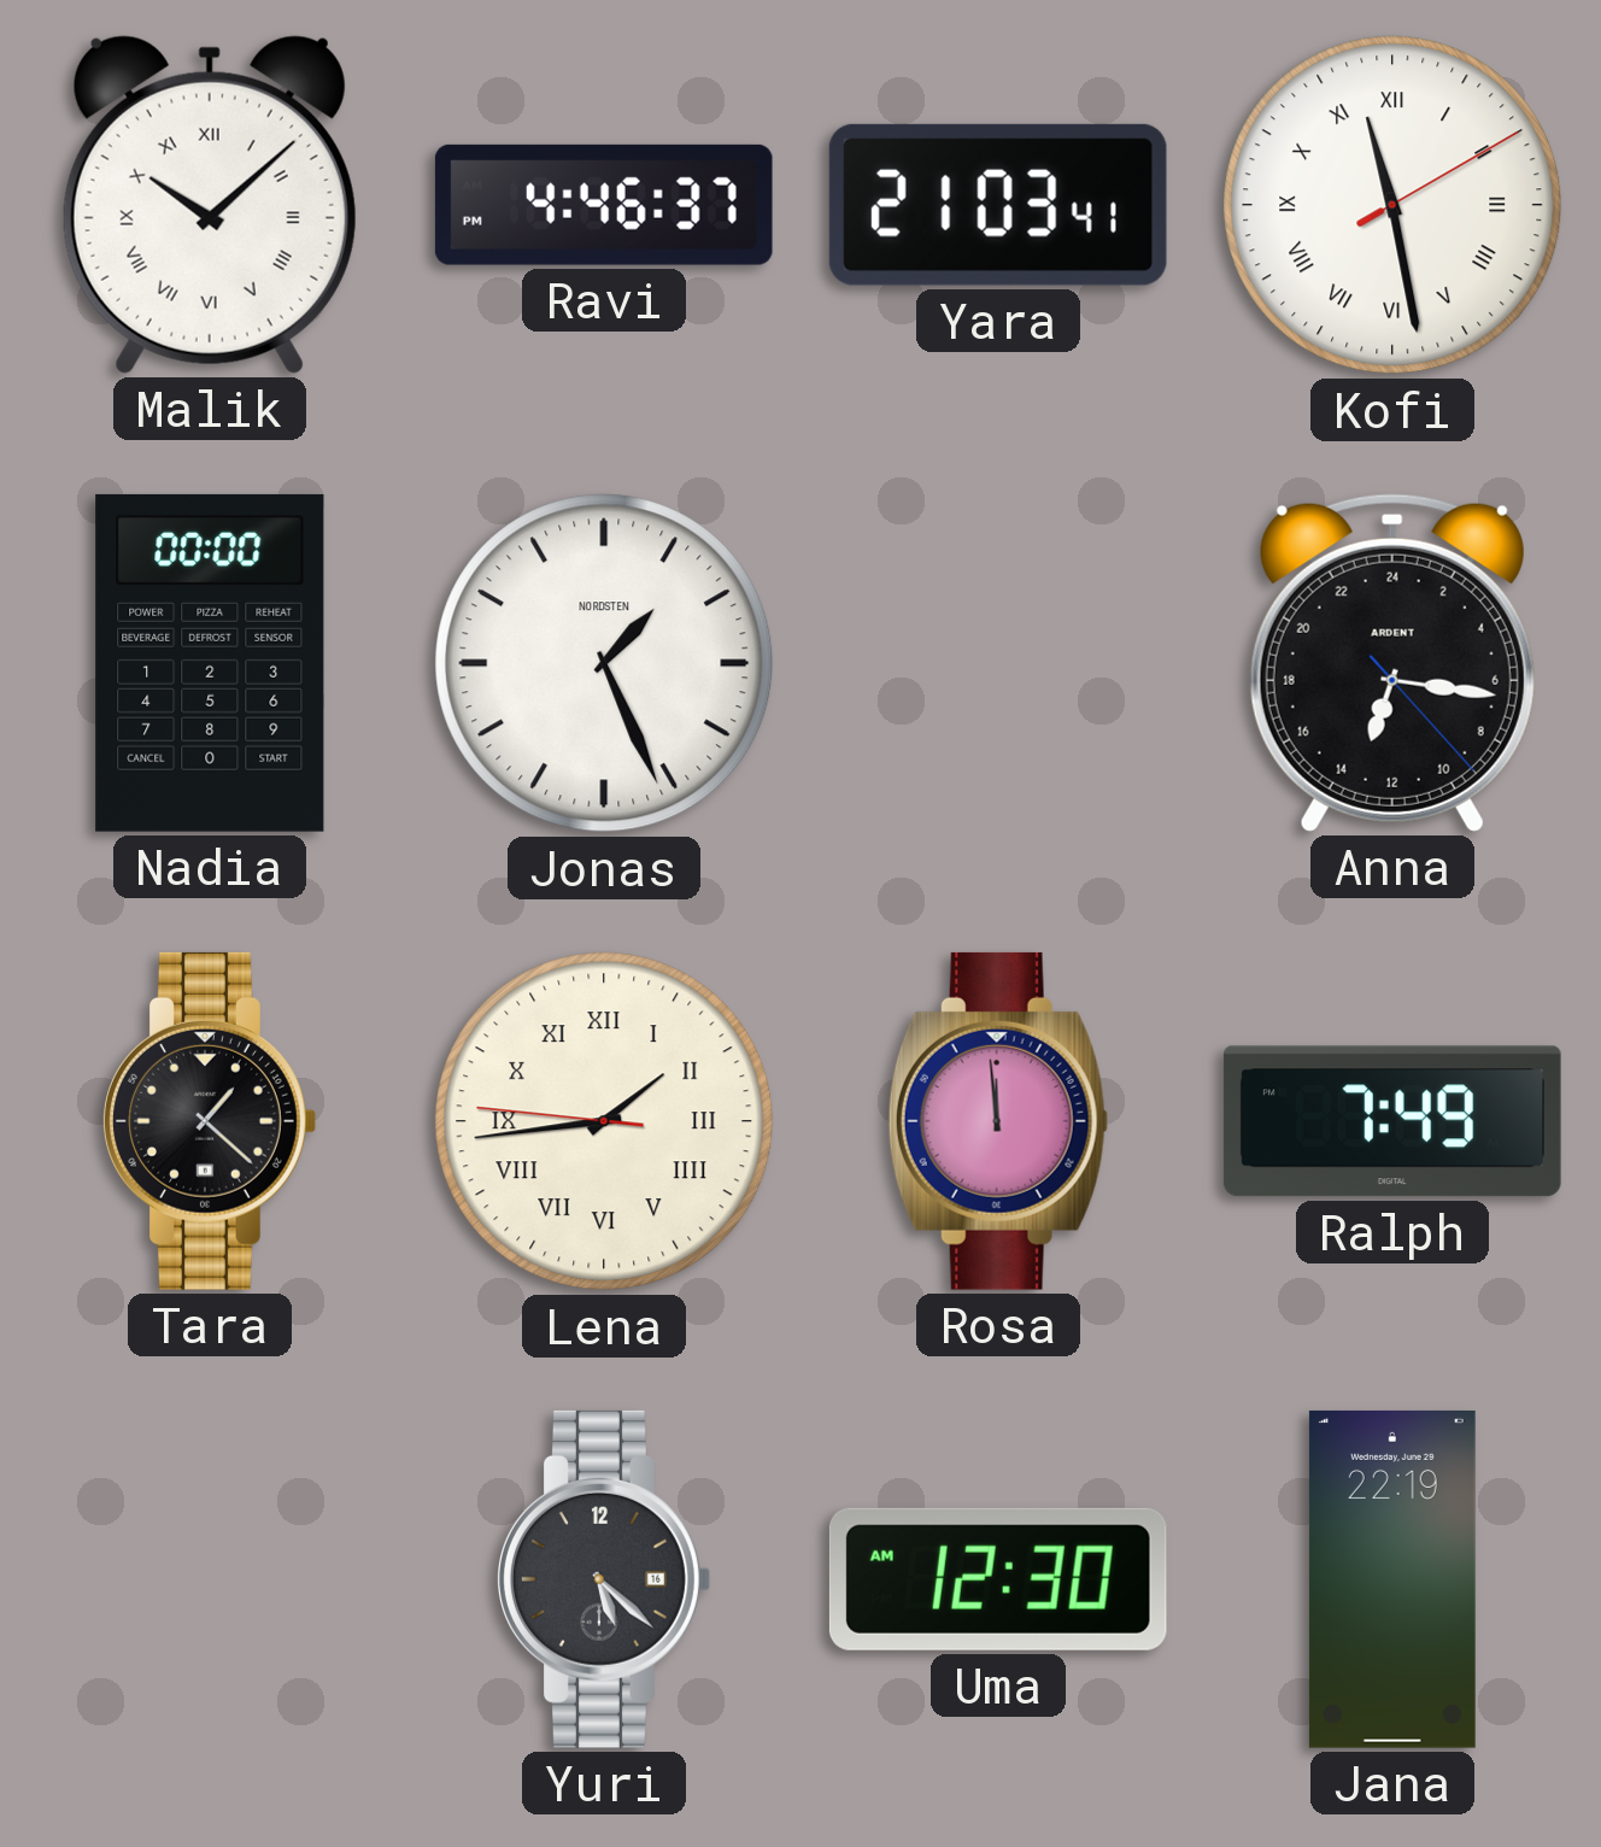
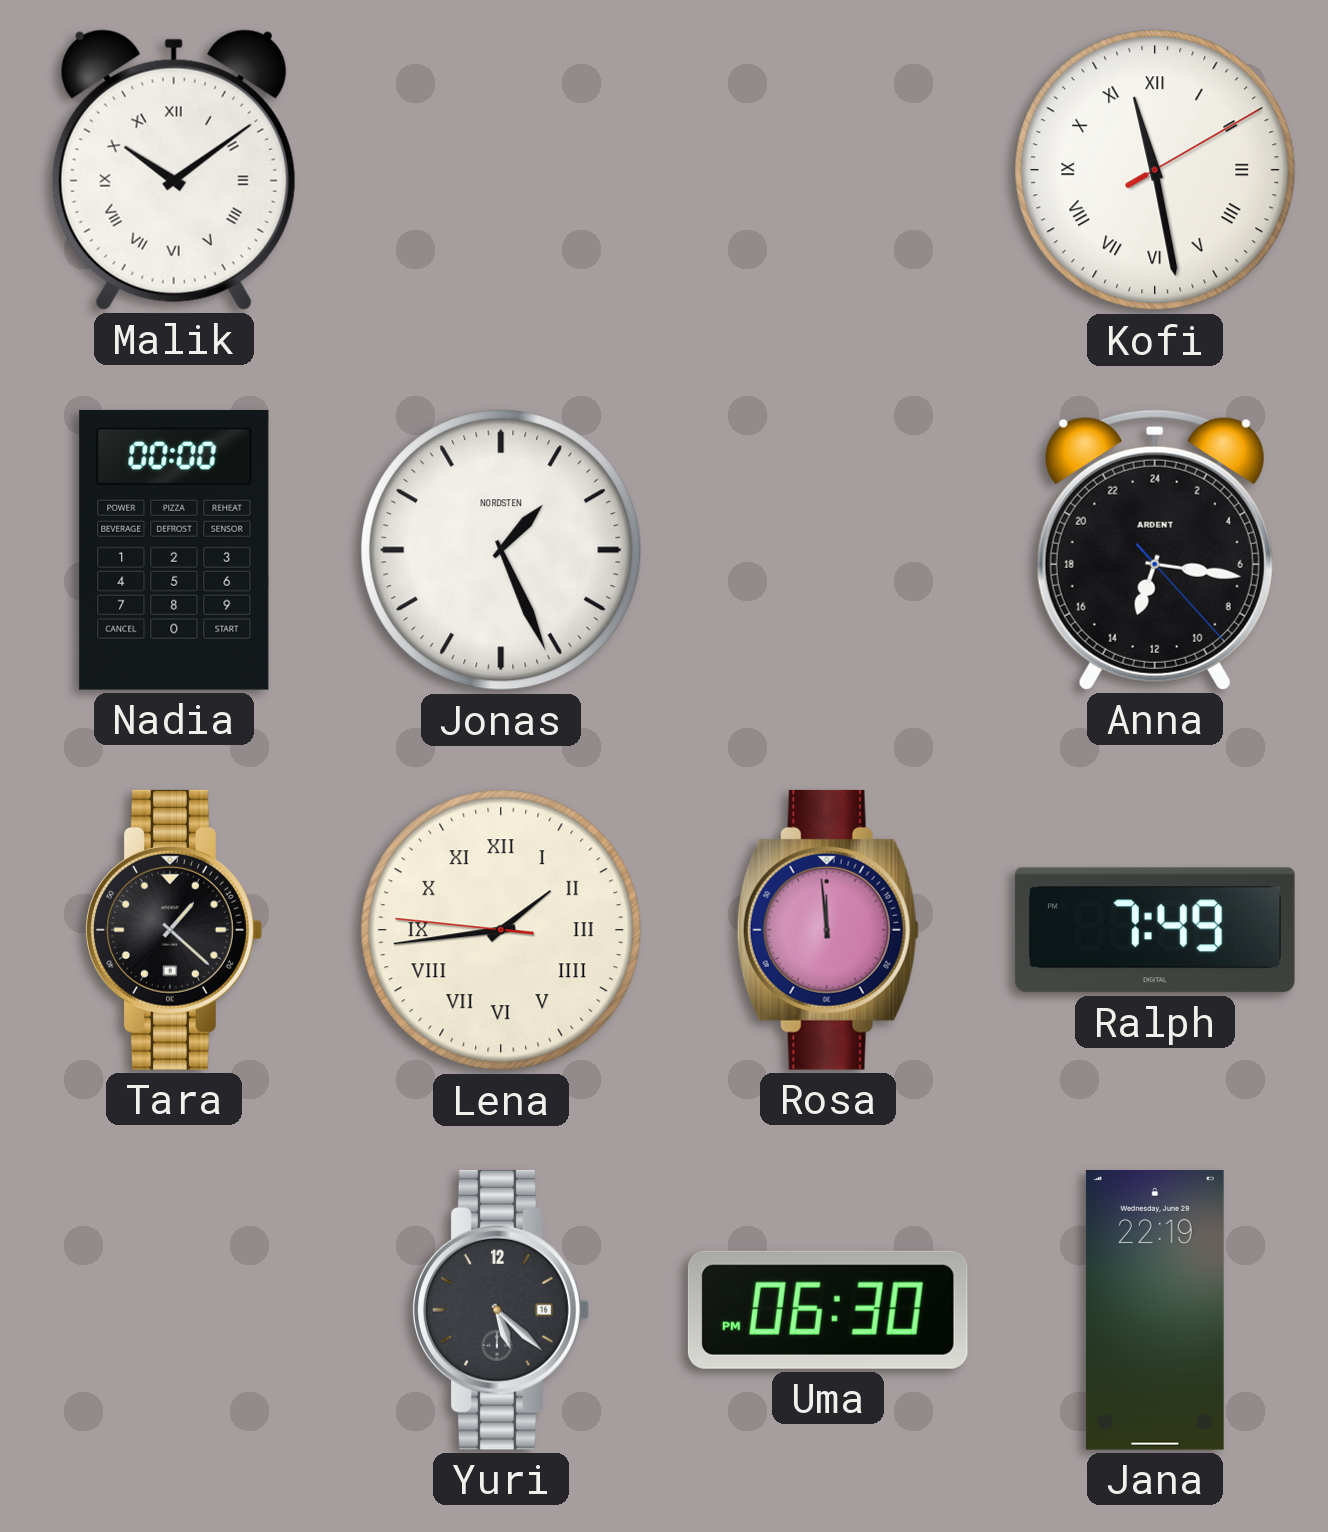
Malik: 10:08 -> 10:09
Ravi: 4:46 -> none
Yara: 21:03 -> none
Uma: 12:30 -> 06:30
